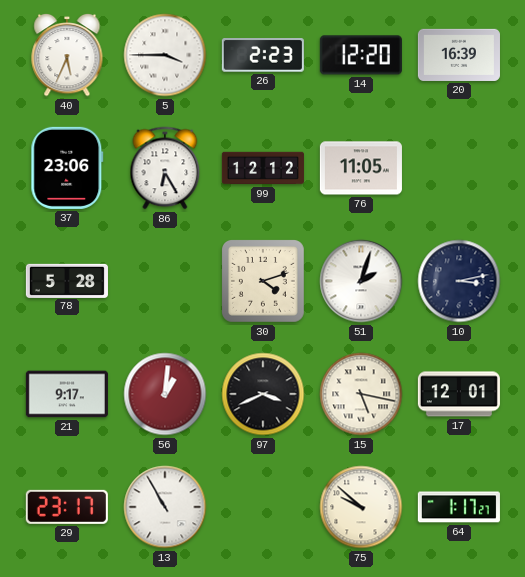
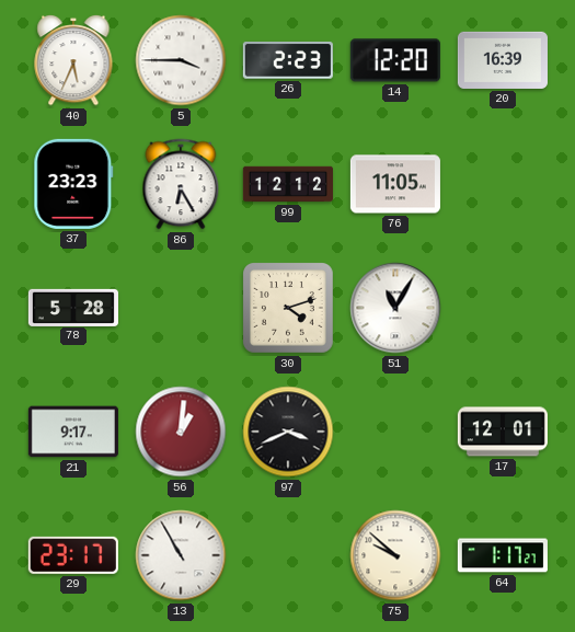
37: 23:06 -> 23:23
51: 2:03 -> 11:05
10: 3:13 -> none
15: 5:17 -> none
